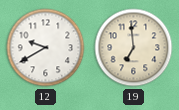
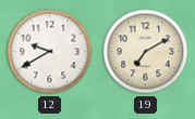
19: 6:59 -> 7:10
